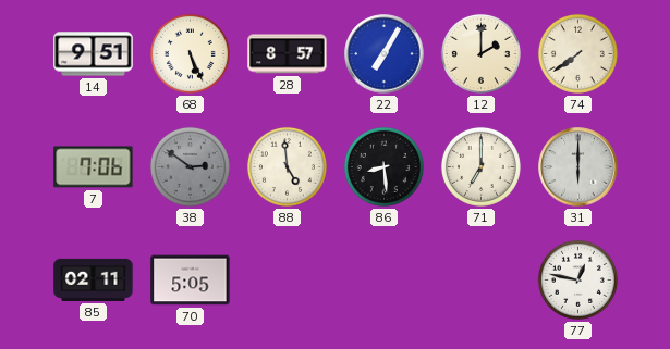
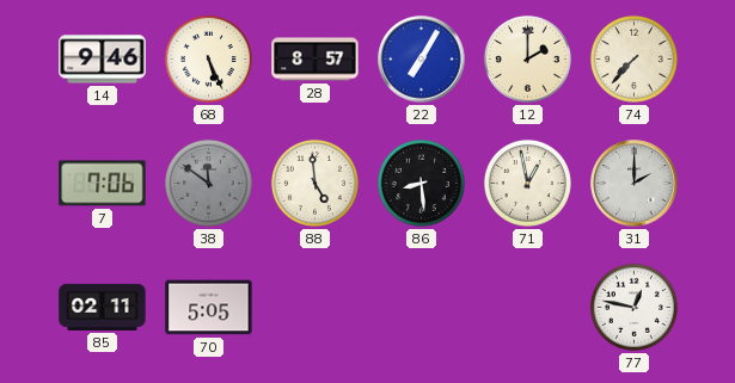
14: 9:51 -> 9:46
74: 7:39 -> 7:37
38: 2:51 -> 11:51
71: 7:00 -> 12:58
31: 6:00 -> 2:00
